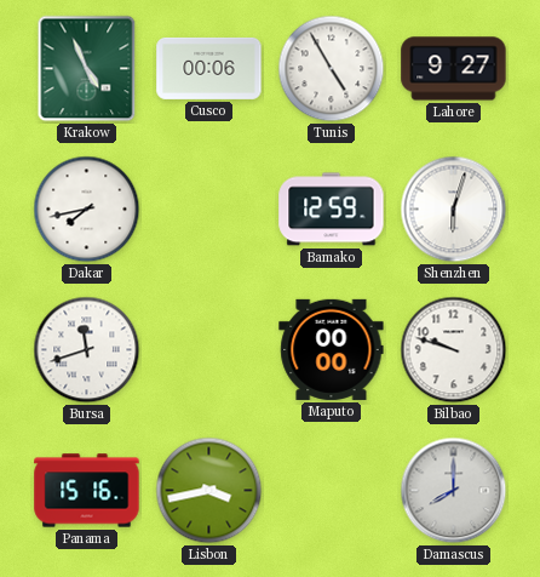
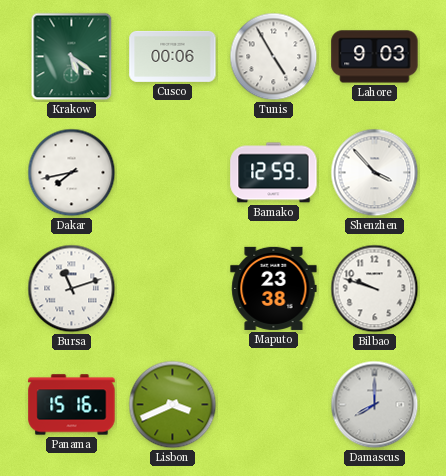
Krakow: 4:56 -> 5:21
Lahore: 9:27 -> 9:03
Shenzhen: 6:03 -> 3:53
Bursa: 11:42 -> 11:12
Maputo: 00:00 -> 23:38
Lisbon: 3:43 -> 3:41
